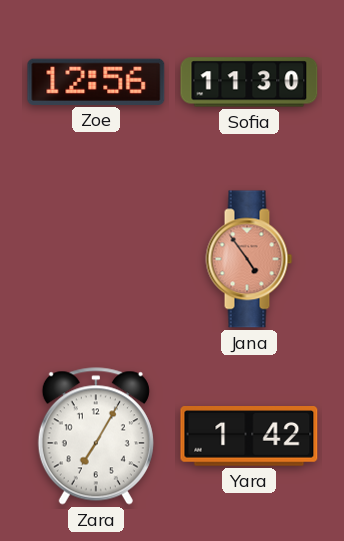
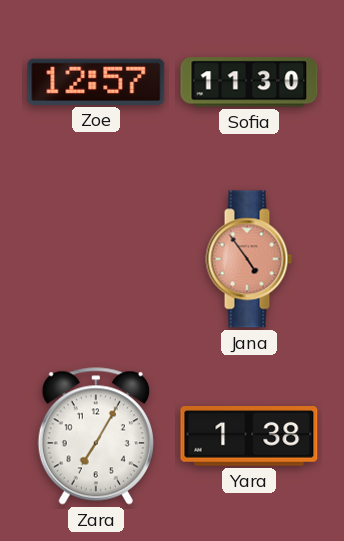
Zoe: 12:56 -> 12:57
Yara: 1:42 -> 1:38
